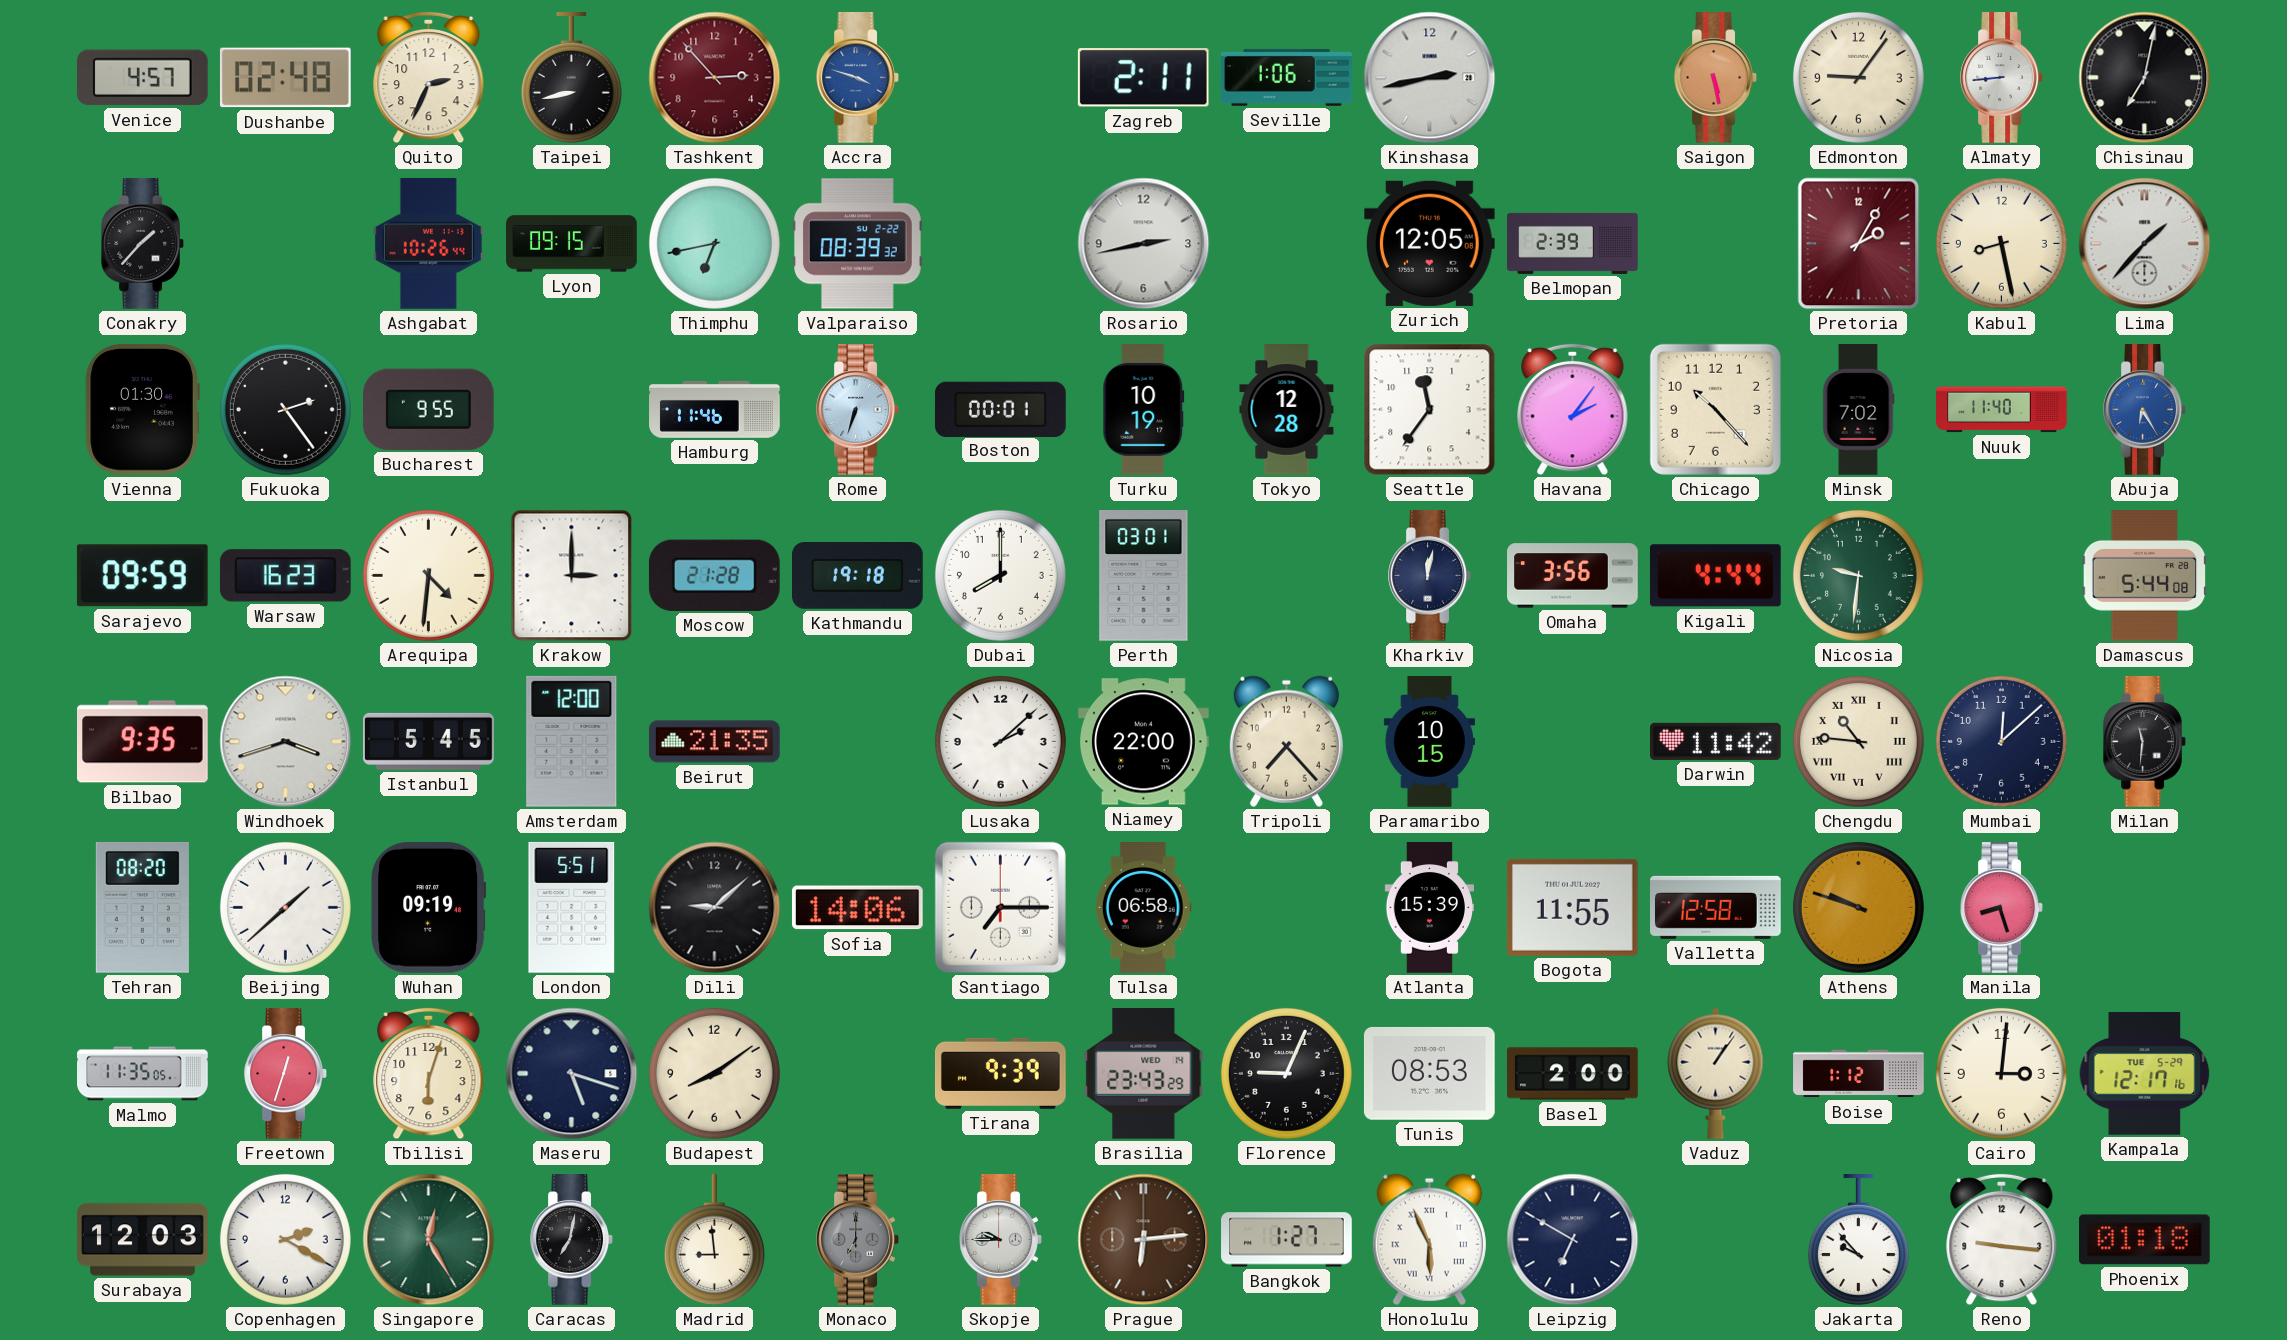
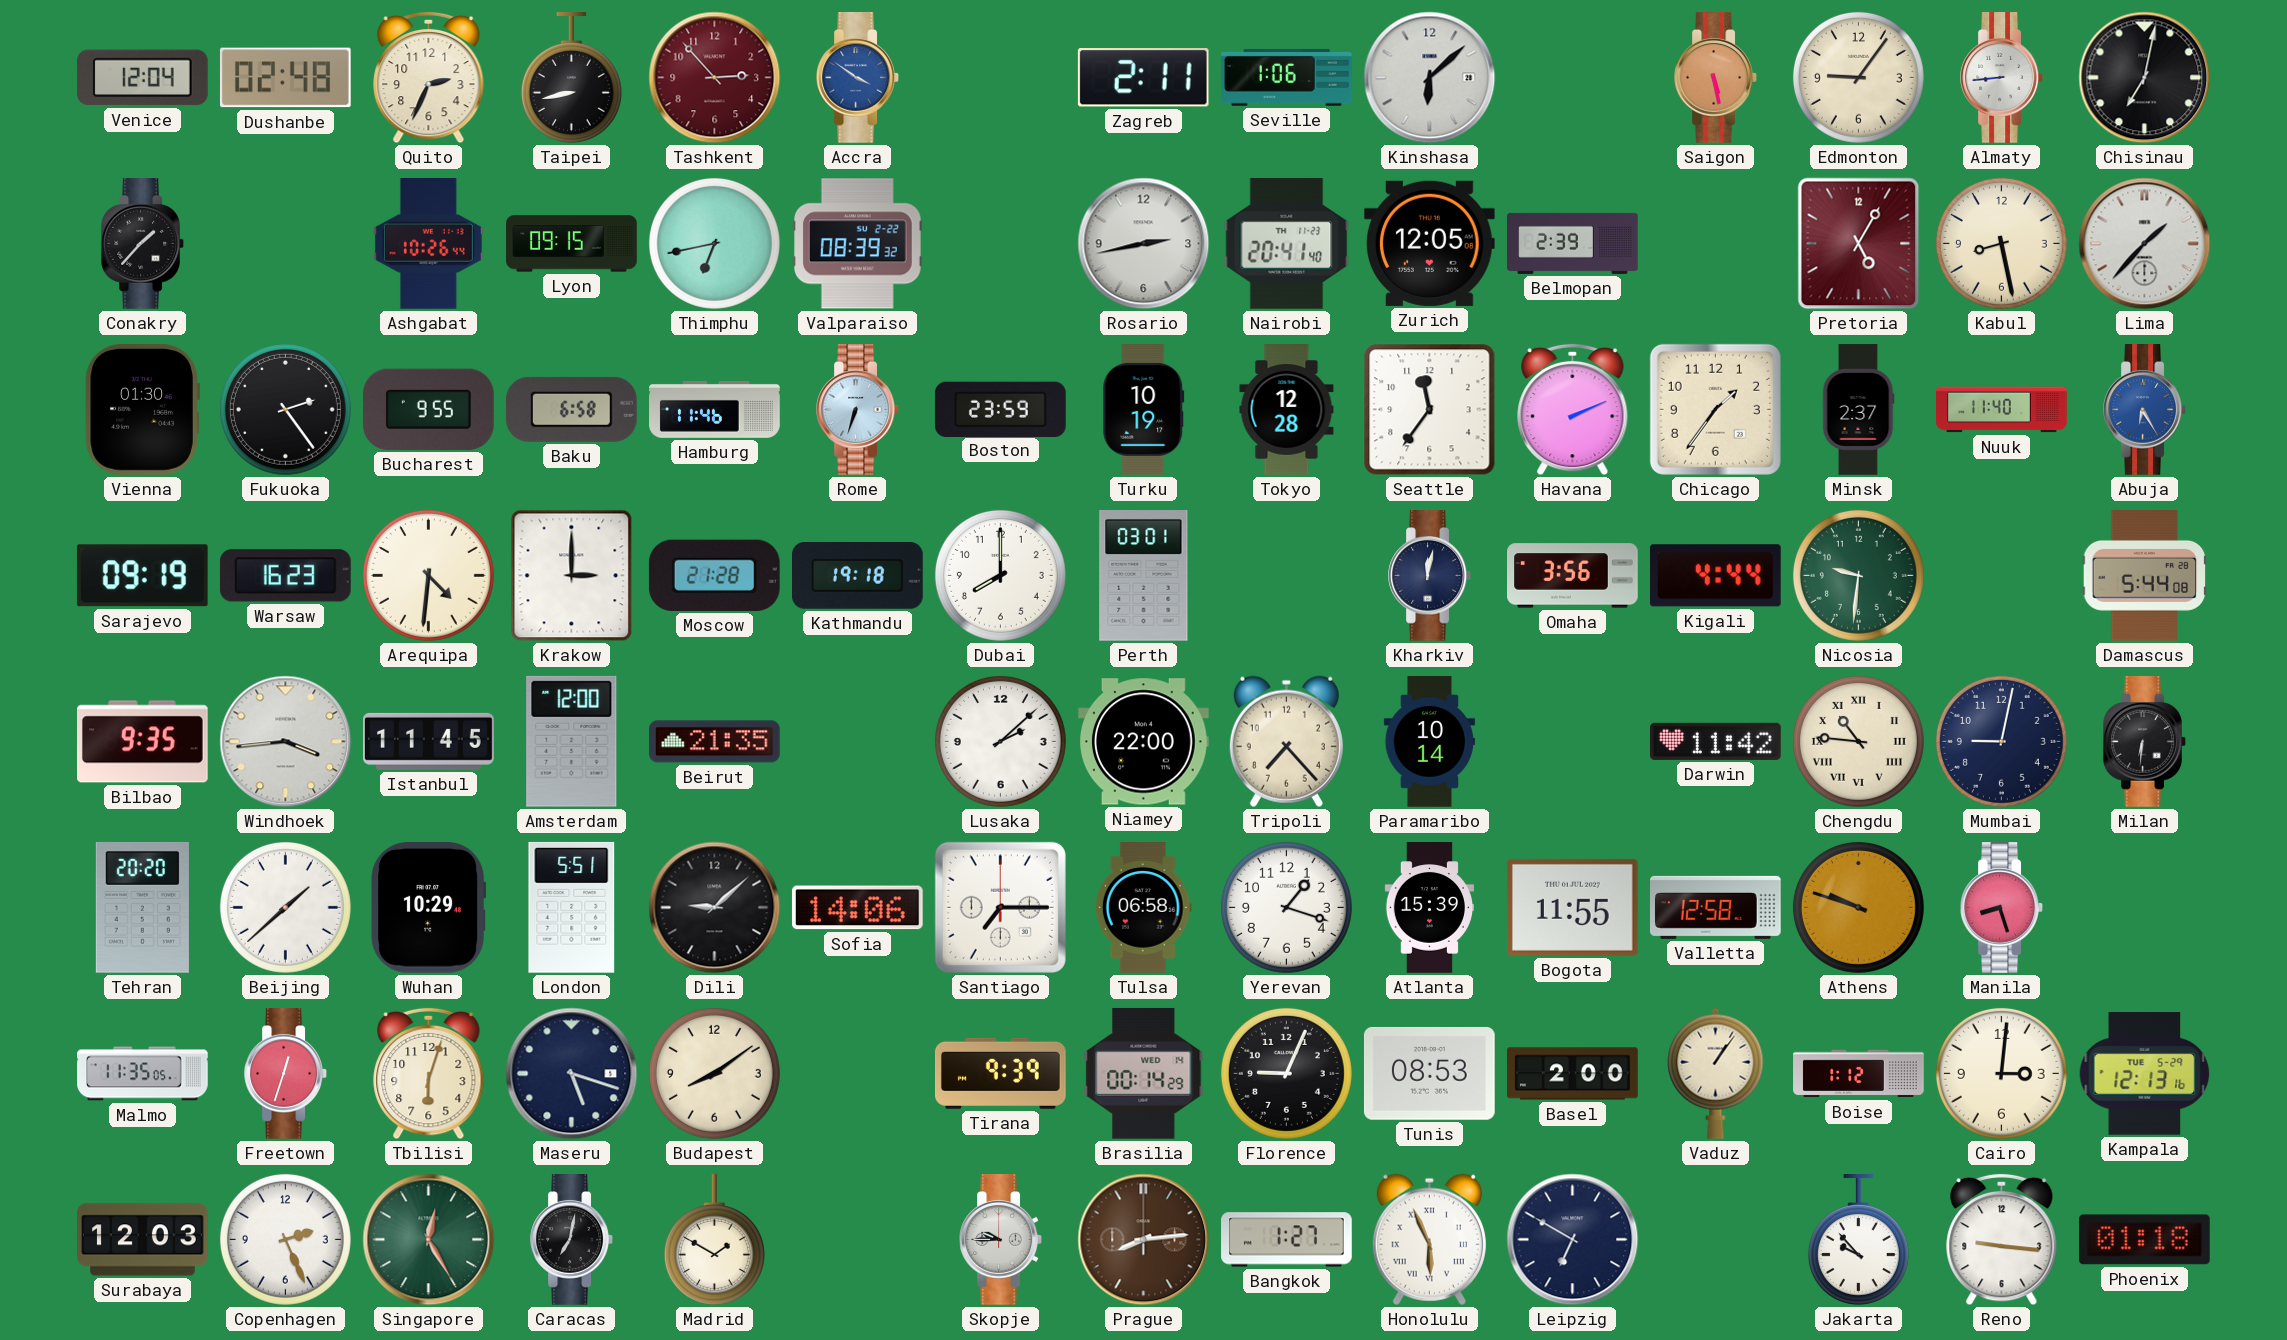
Venice: 4:57 -> 12:04
Accra: 3:48 -> 3:51
Kinshasa: 2:43 -> 6:08
Nairobi: none -> 20:41
Pretoria: 2:05 -> 5:05
Baku: none -> 6:58
Boston: 00:01 -> 23:59
Havana: 2:06 -> 2:11
Chicago: 10:23 -> 1:36
Minsk: 7:02 -> 2:37
Sarajevo: 09:59 -> 09:19
Windhoek: 3:42 -> 3:44
Istanbul: 5:45 -> 11:45
Paramaribo: 10:15 -> 10:14
Mumbai: 12:08 -> 9:02
Milan: 11:31 -> 6:31
Tehran: 08:20 -> 20:20
Wuhan: 09:19 -> 10:29
Yerevan: none -> 1:18
Brasilia: 23:43 -> 00:14
Kampala: 12:17 -> 12:13
Copenhagen: 2:20 -> 2:26
Madrid: 8:59 -> 1:50
Monaco: 7:00 -> none
Prague: 6:14 -> 8:14
